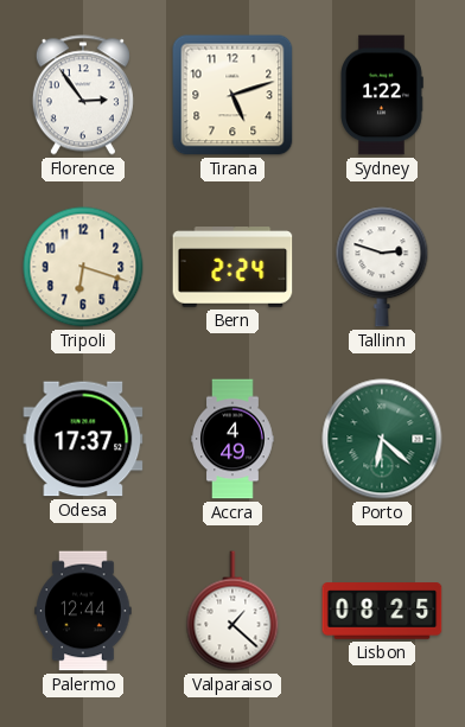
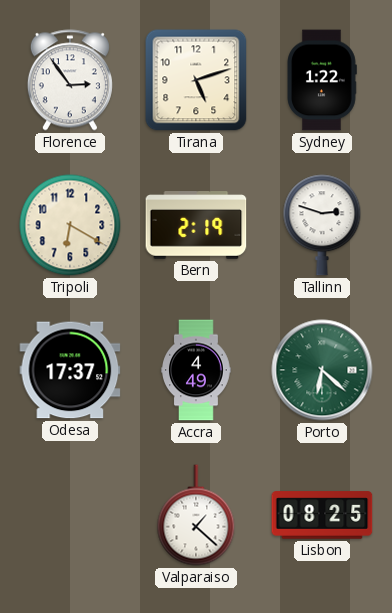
Tripoli: 6:18 -> 6:20
Bern: 2:24 -> 2:19
Palermo: 12:44 -> none
